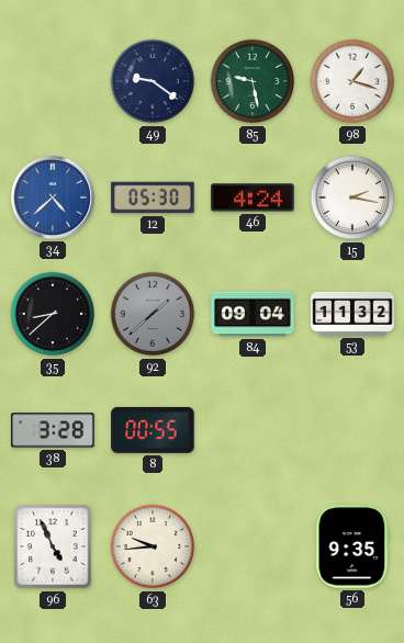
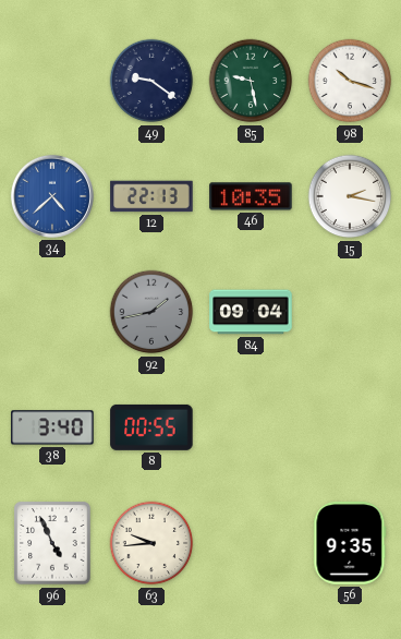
98: 1:18 -> 10:18
12: 05:30 -> 22:13
46: 4:24 -> 10:35
35: 8:38 -> none
92: 1:38 -> 1:43
53: 11:32 -> none
38: 3:28 -> 3:40
